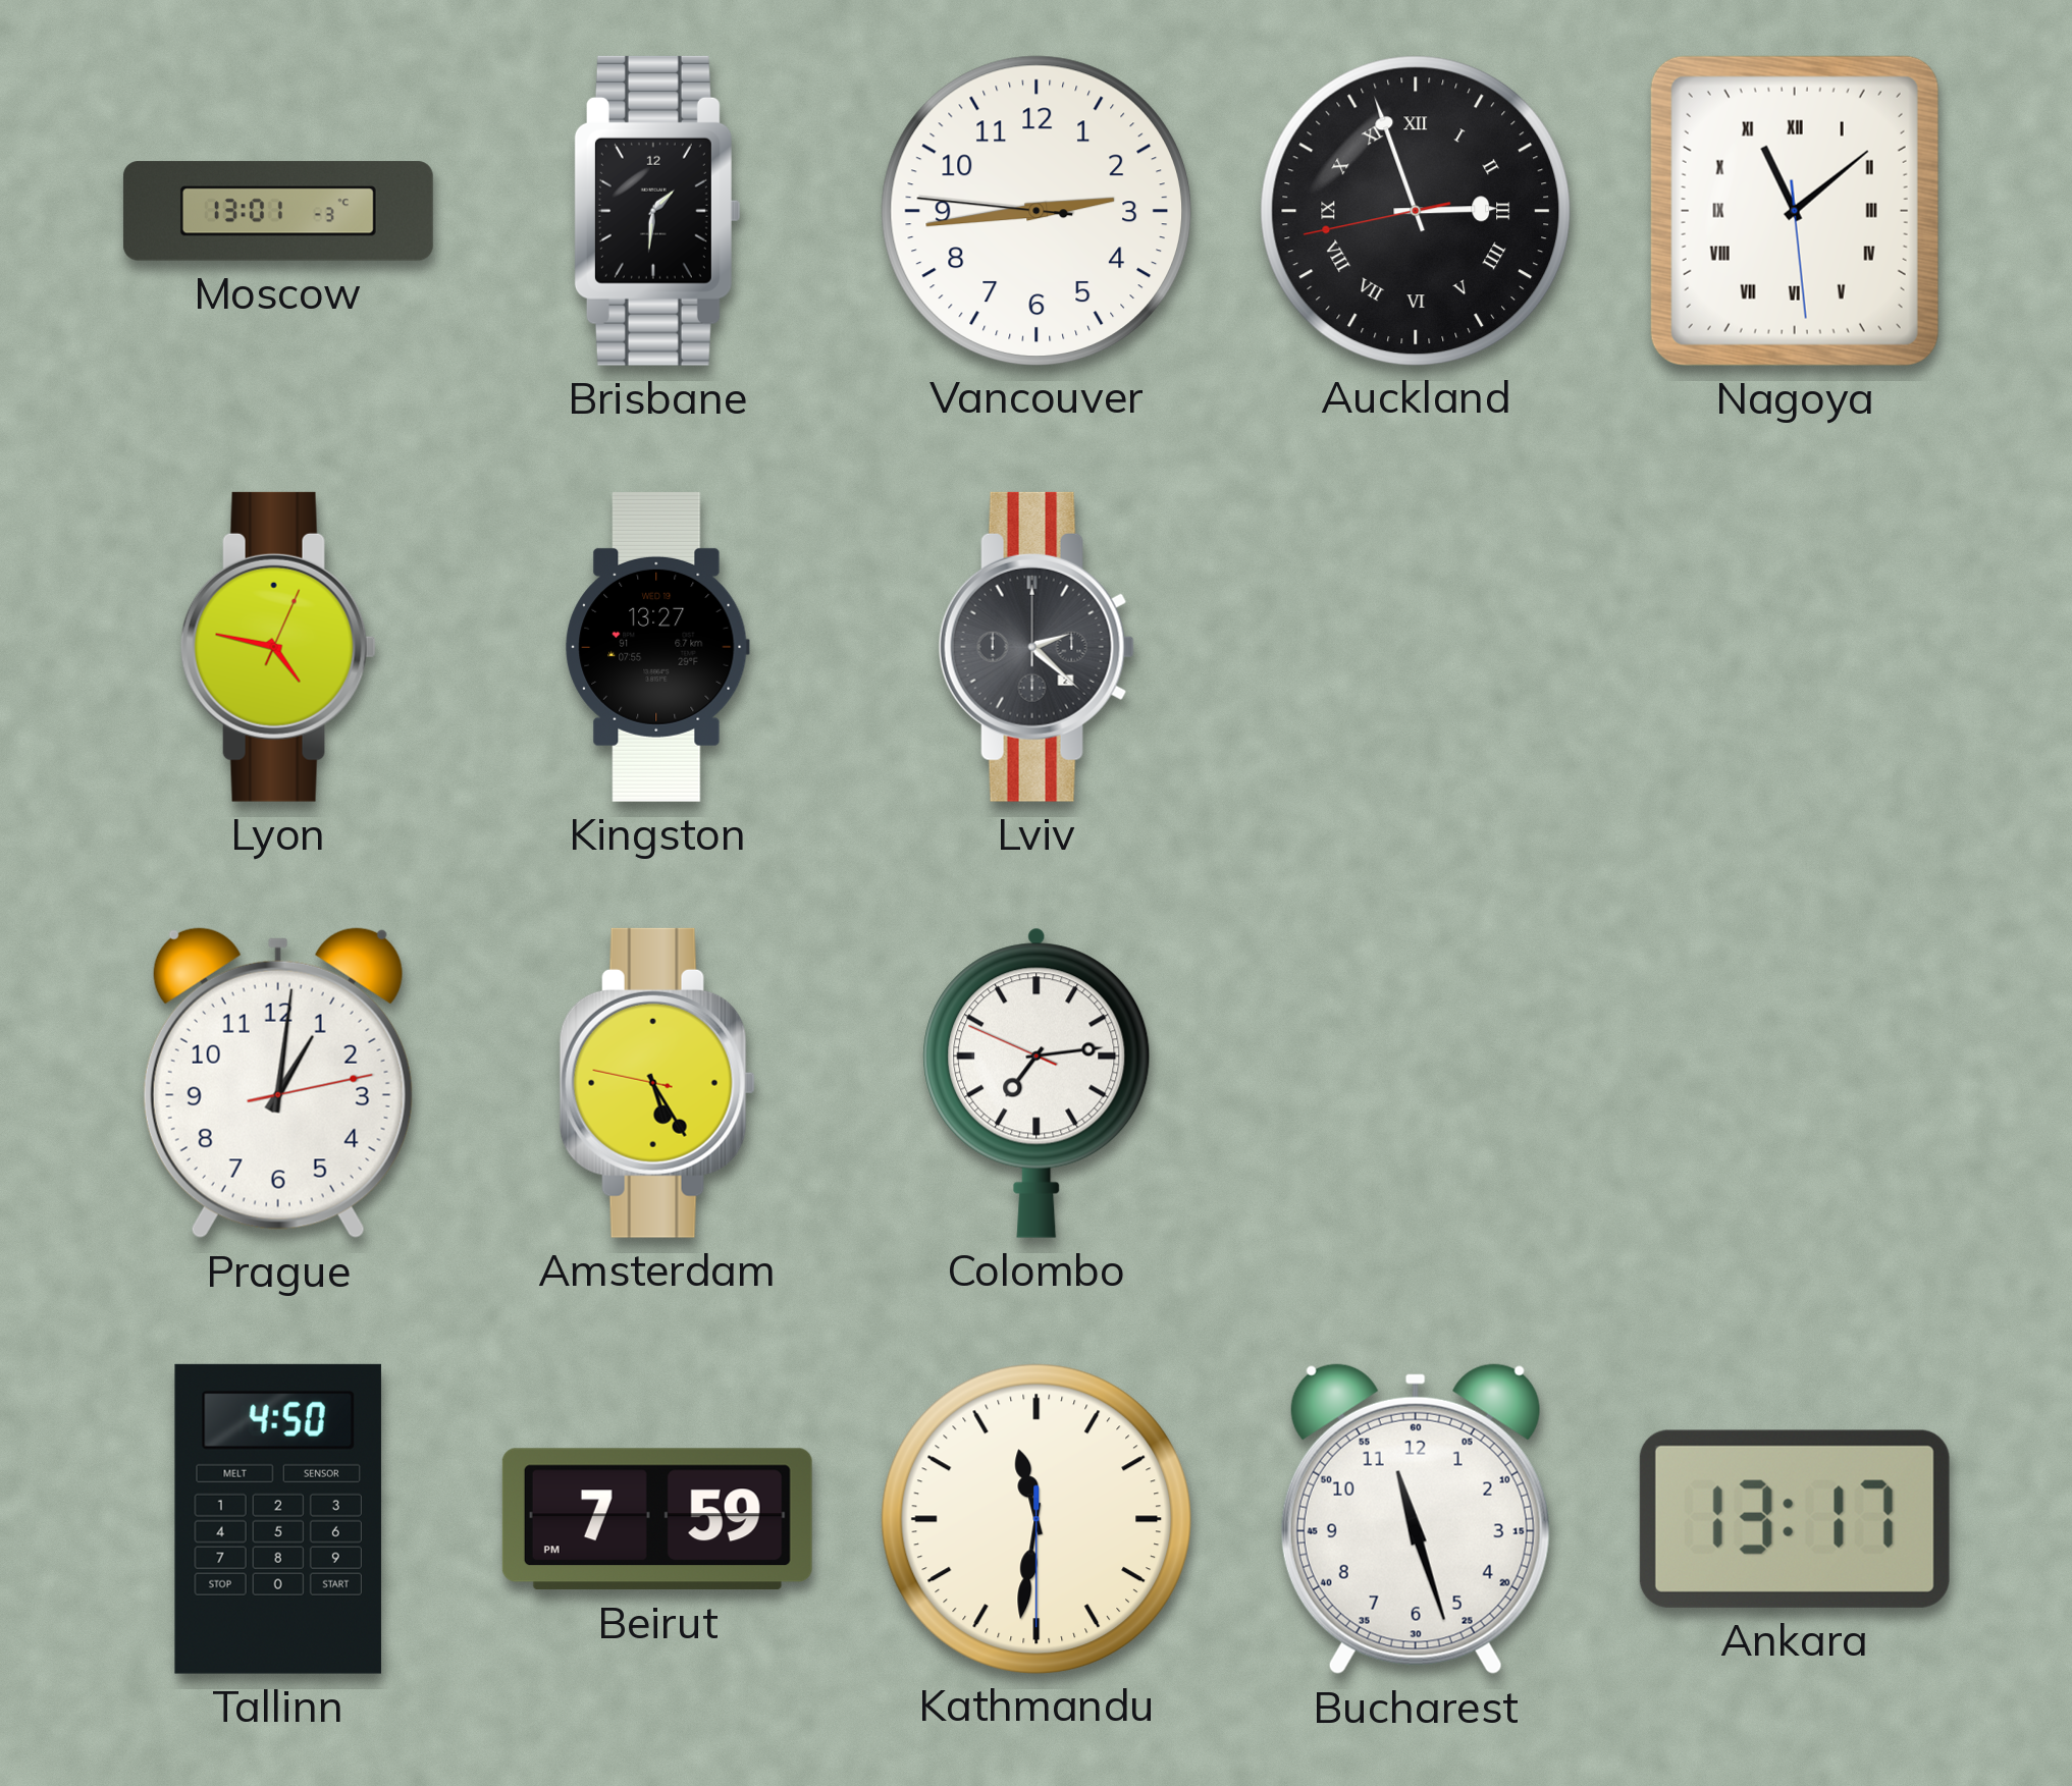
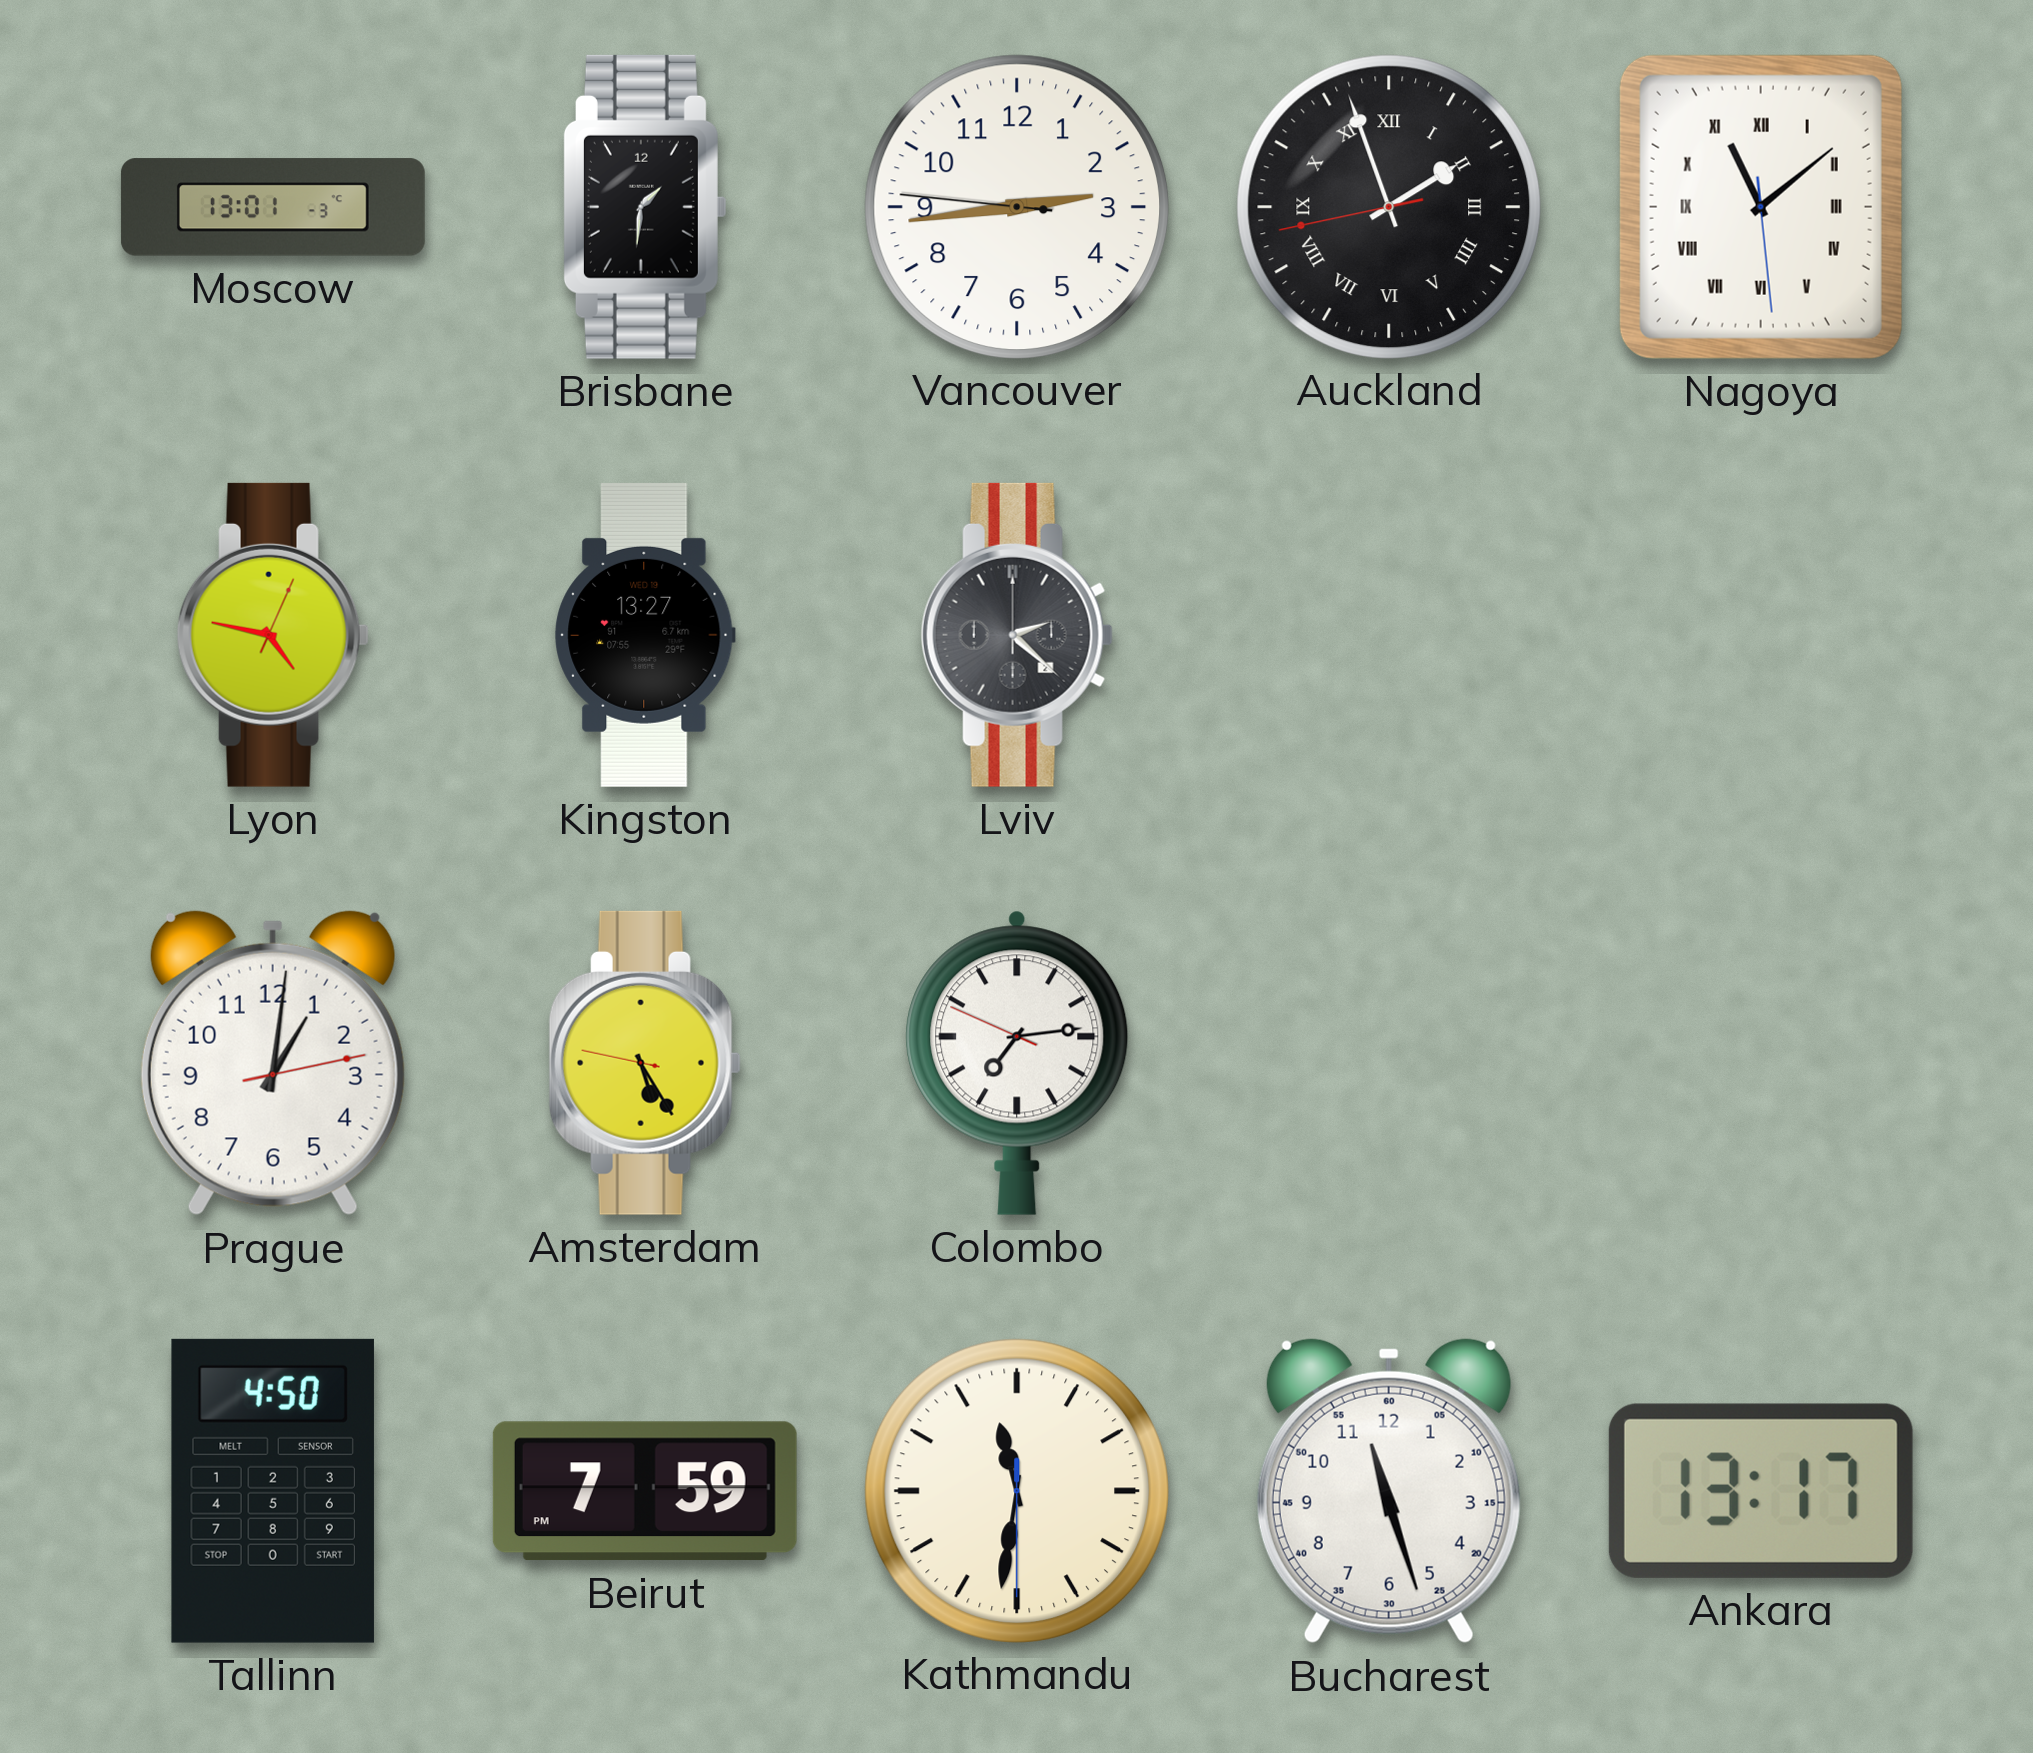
Auckland: 2:56 -> 1:56
